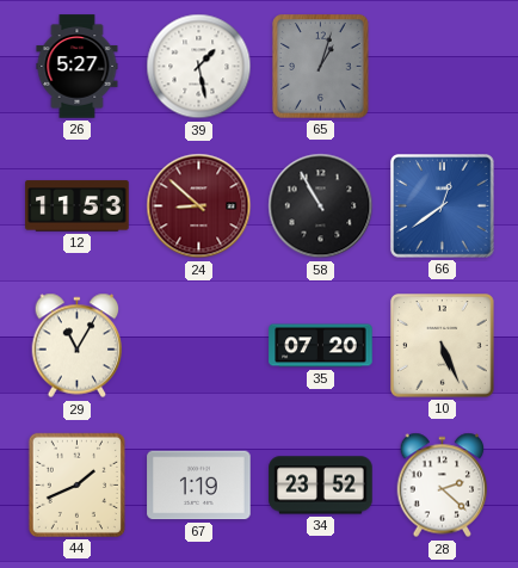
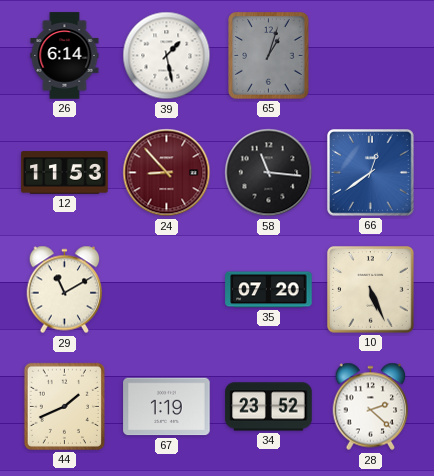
26: 5:27 -> 6:14
24: 8:52 -> 8:53
58: 10:55 -> 11:16
29: 11:05 -> 11:10
